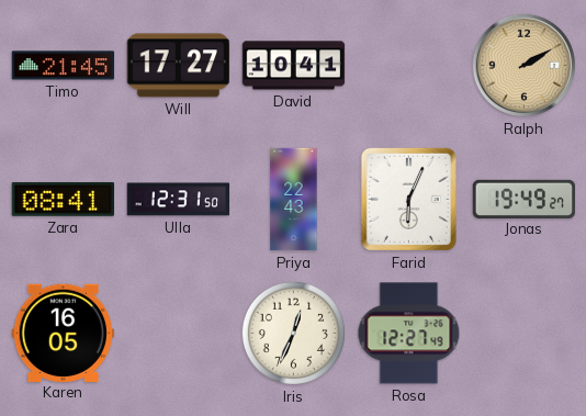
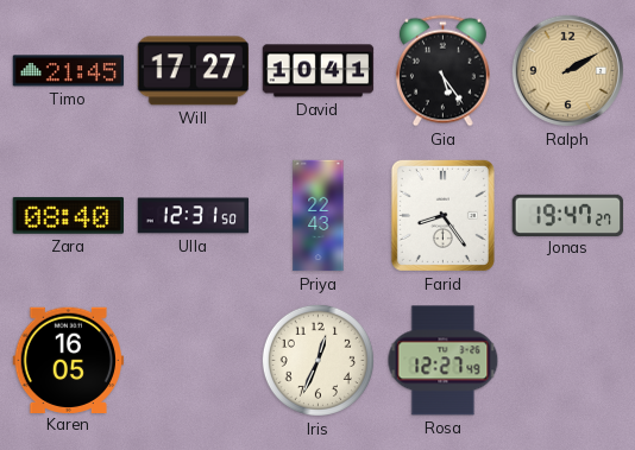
Gia: none -> 5:24
Zara: 08:41 -> 08:40
Farid: 6:04 -> 8:24
Jonas: 19:49 -> 19:47
